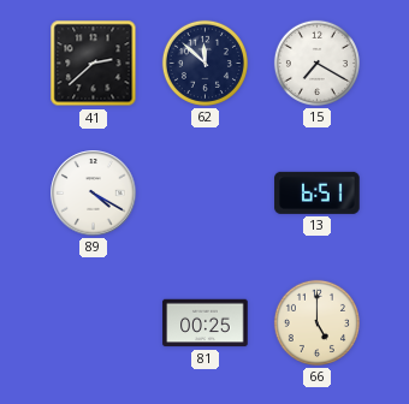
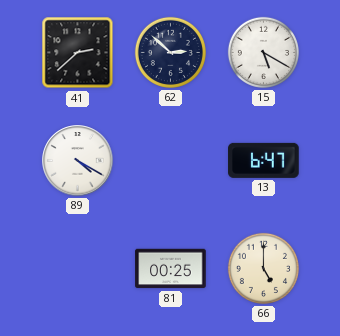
62: 11:52 -> 2:52
15: 7:20 -> 5:20
13: 6:51 -> 6:47
